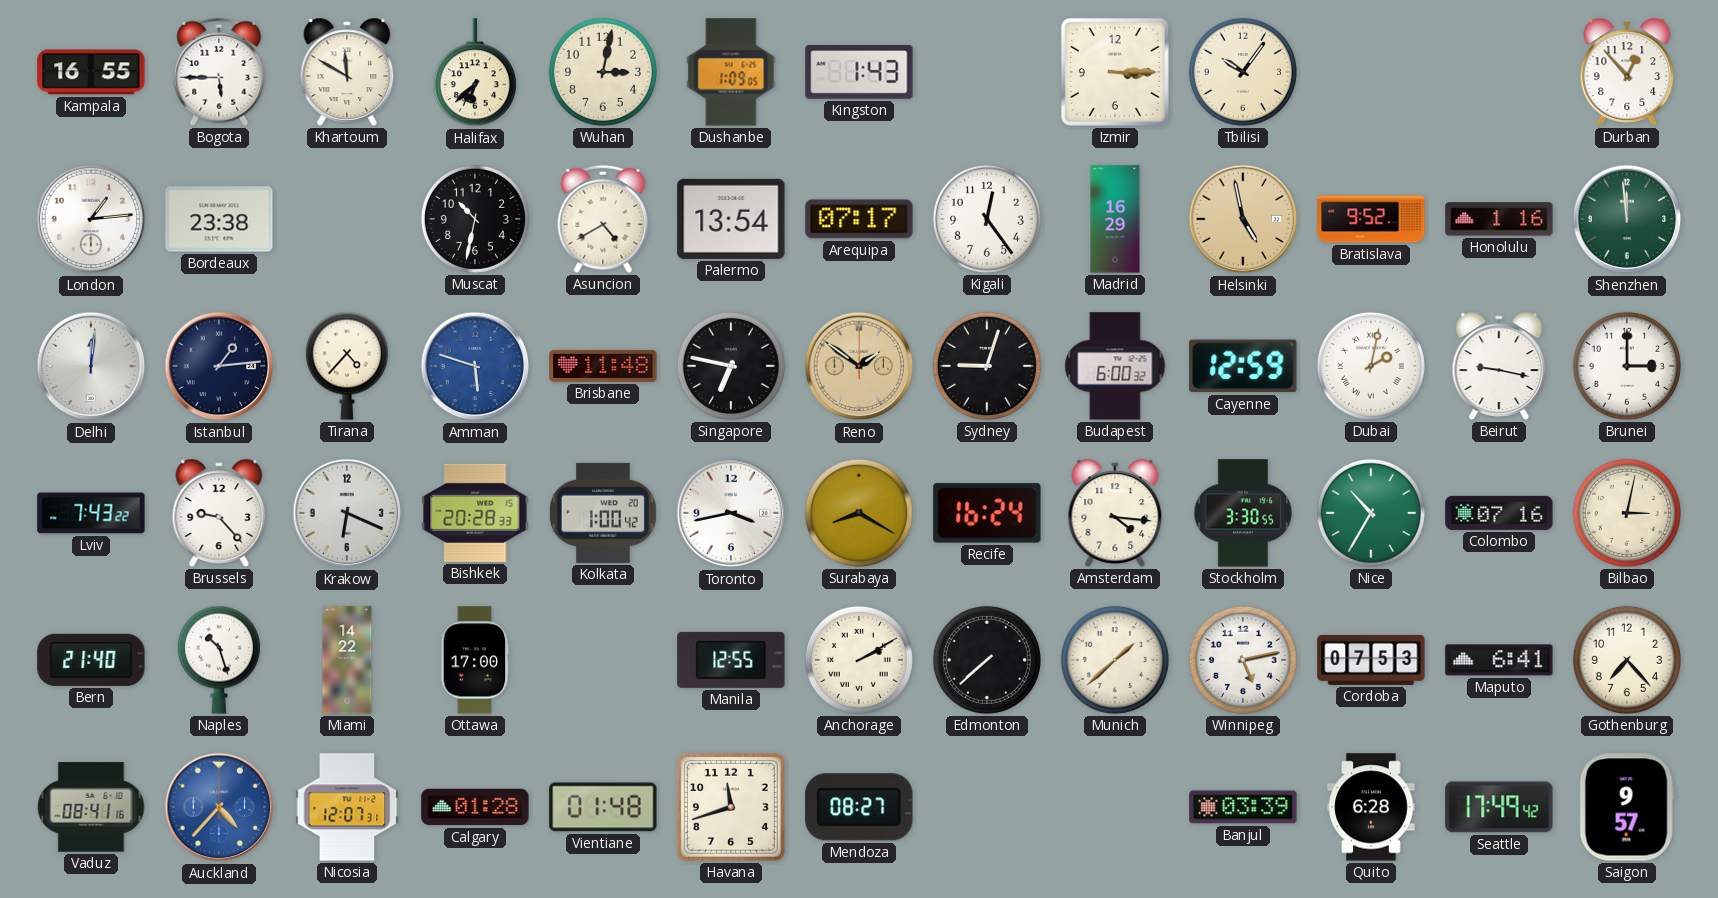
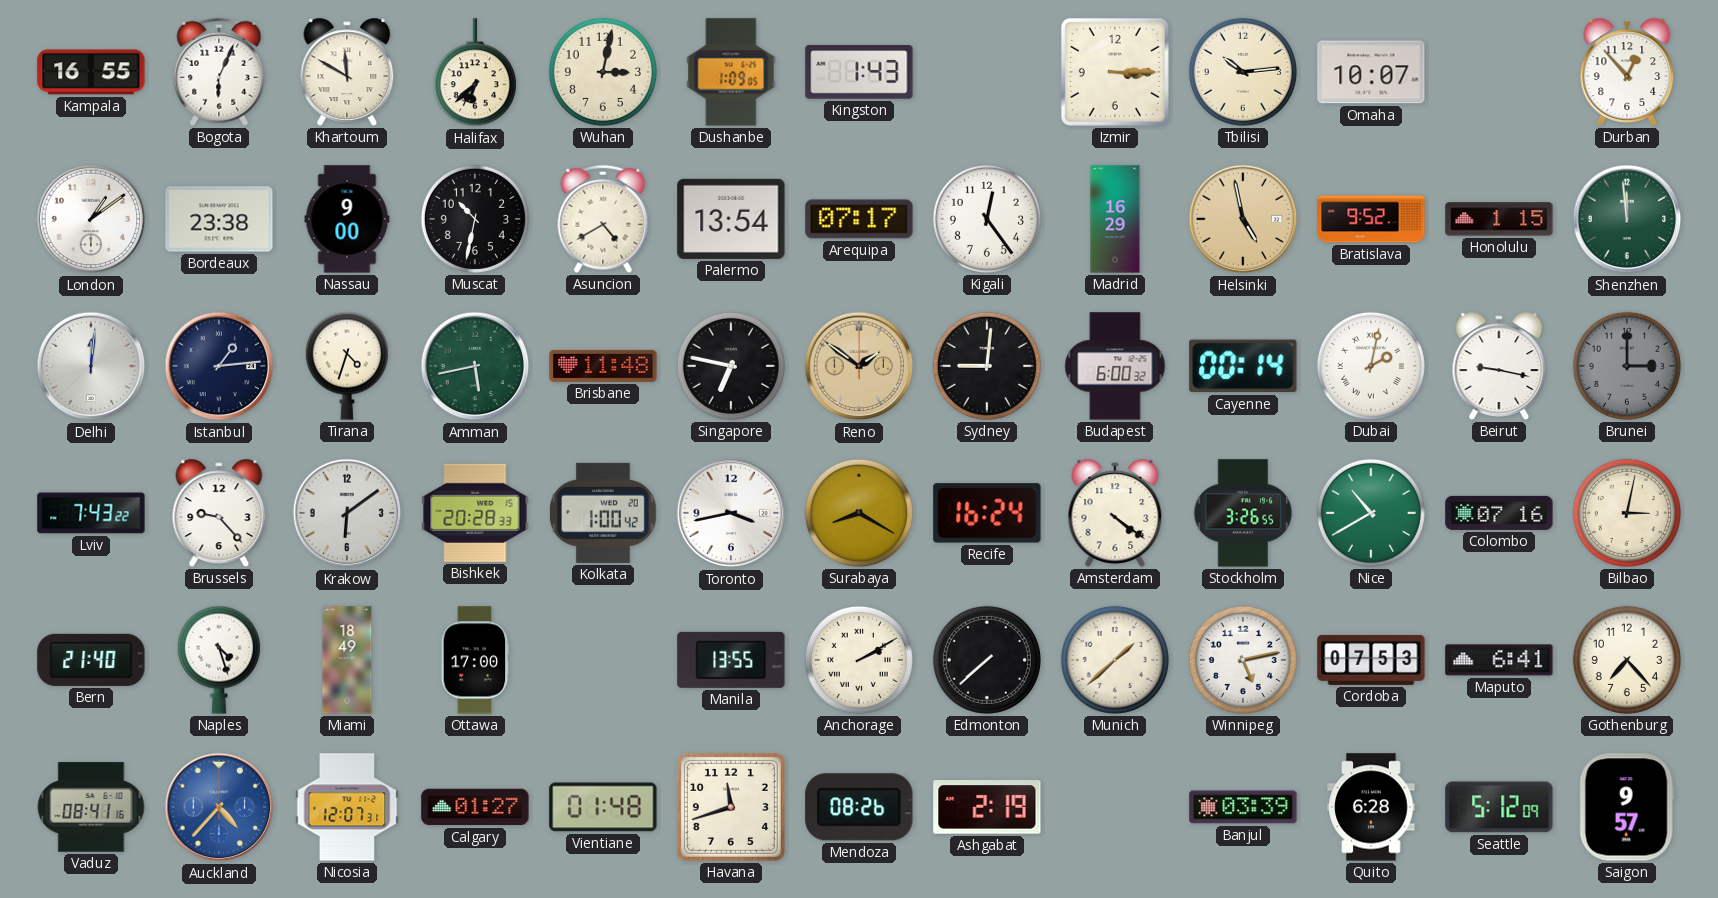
Bogota: 5:45 -> 6:04
Tbilisi: 10:06 -> 10:14
Omaha: none -> 10:07
London: 1:14 -> 1:09
Nassau: none -> 9:00
Honolulu: 1:16 -> 1:15
Tirana: 4:37 -> 4:33
Amman: 5:48 -> 5:43
Amman dial: blue -> green
Sydney: 9:03 -> 9:01
Cayenne: 12:59 -> 00:14
Brunei dial: white -> grey
Krakow: 6:19 -> 6:09
Amsterdam: 4:16 -> 4:21
Stockholm: 3:30 -> 3:26
Nice: 10:35 -> 10:40
Naples: 10:27 -> 4:27
Miami: 14:22 -> 18:49
Manila: 12:55 -> 13:55
Calgary: 01:28 -> 01:27
Mendoza: 08:27 -> 08:26
Ashgabat: none -> 2:19
Seattle: 17:49 -> 5:12
